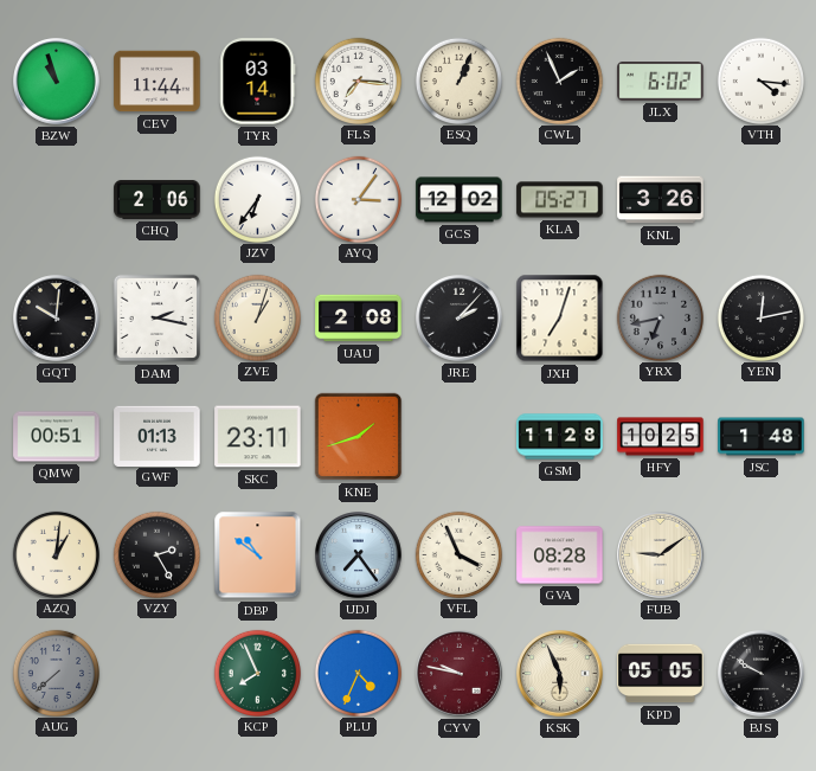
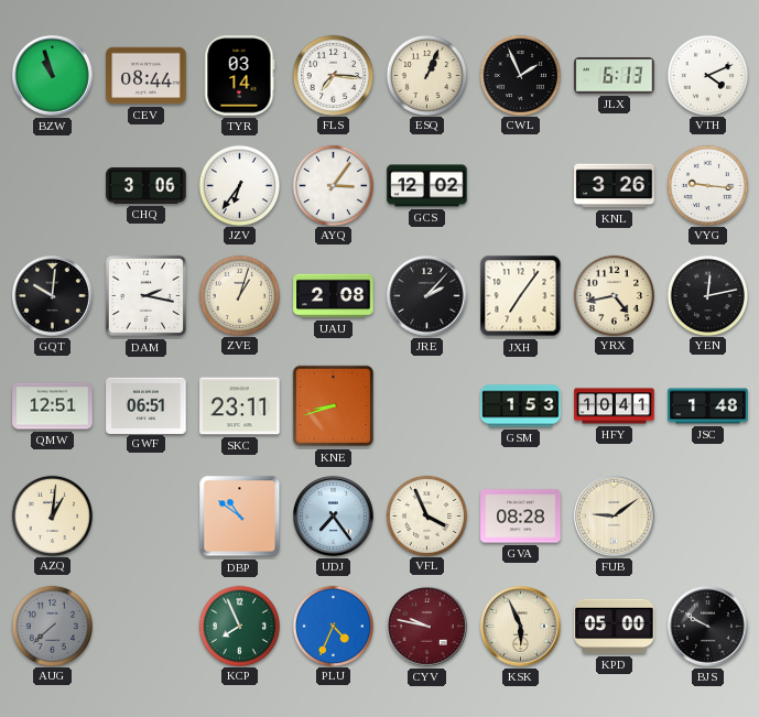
CEV: 11:44 -> 08:44
JLX: 6:02 -> 6:13
VTH: 4:16 -> 4:11
CHQ: 2:06 -> 3:06
KLA: 05:27 -> none
VYG: none -> 9:16
JXH: 7:03 -> 7:06
YRX: 6:43 -> 4:43
YRX dial: grey -> cream
QMW: 00:51 -> 12:51
GWF: 01:13 -> 06:51
KNE: 1:42 -> 8:42
GSM: 11:28 -> 1:53
HFY: 10:25 -> 10:41
VZY: 2:25 -> none
KPD: 05:05 -> 05:00
